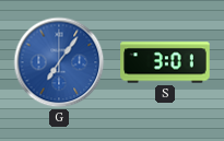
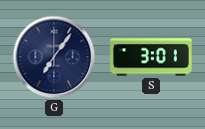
G dial: blue -> navy
